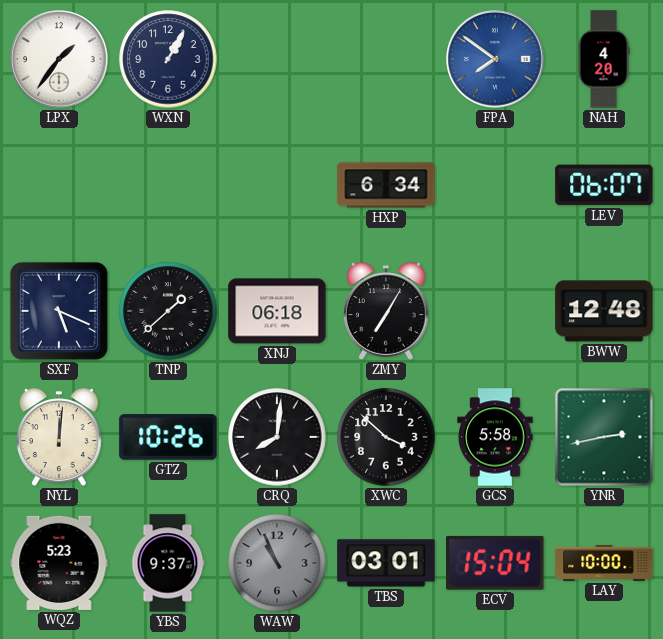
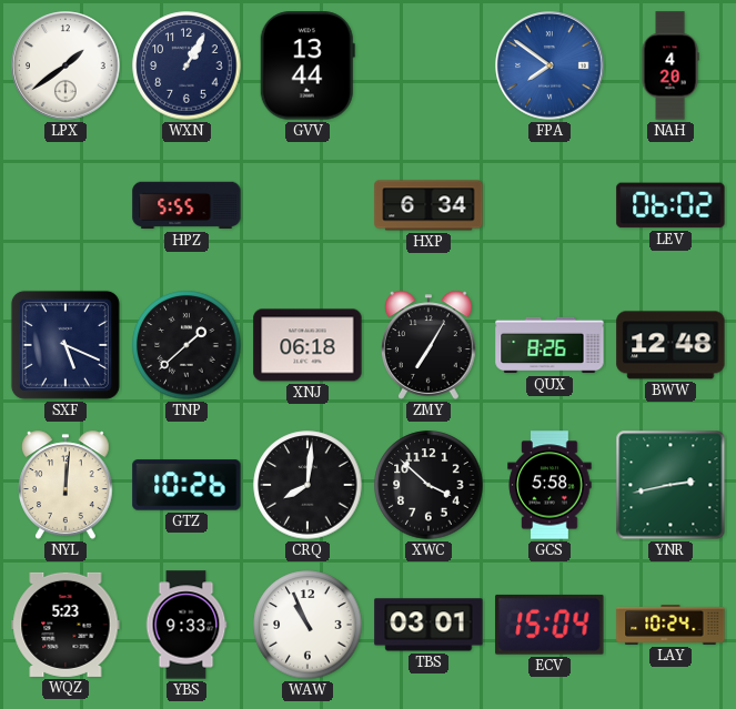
LPX: 1:36 -> 1:39
GVV: none -> 13:44
HPZ: none -> 5:55
LEV: 06:07 -> 06:02
QUX: none -> 8:26
YBS: 9:37 -> 9:33
WAW dial: grey -> white
LAY: 10:00 -> 10:24
